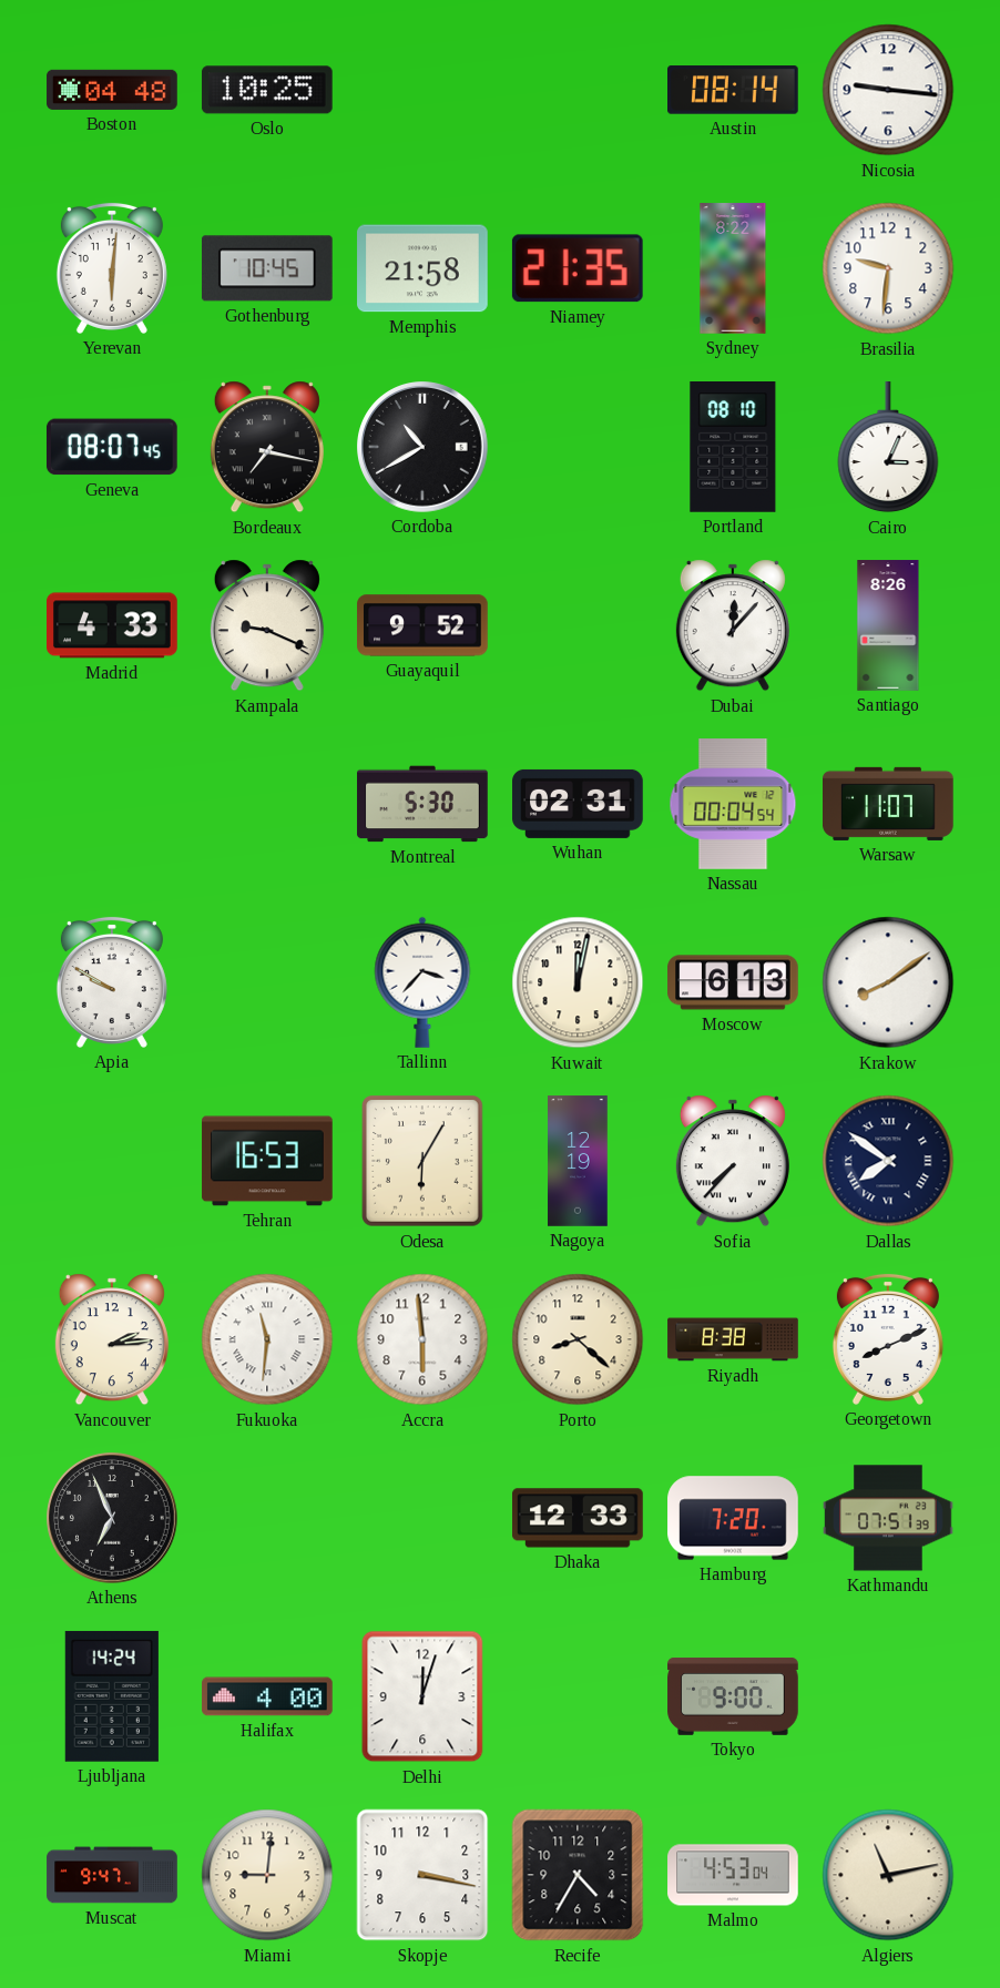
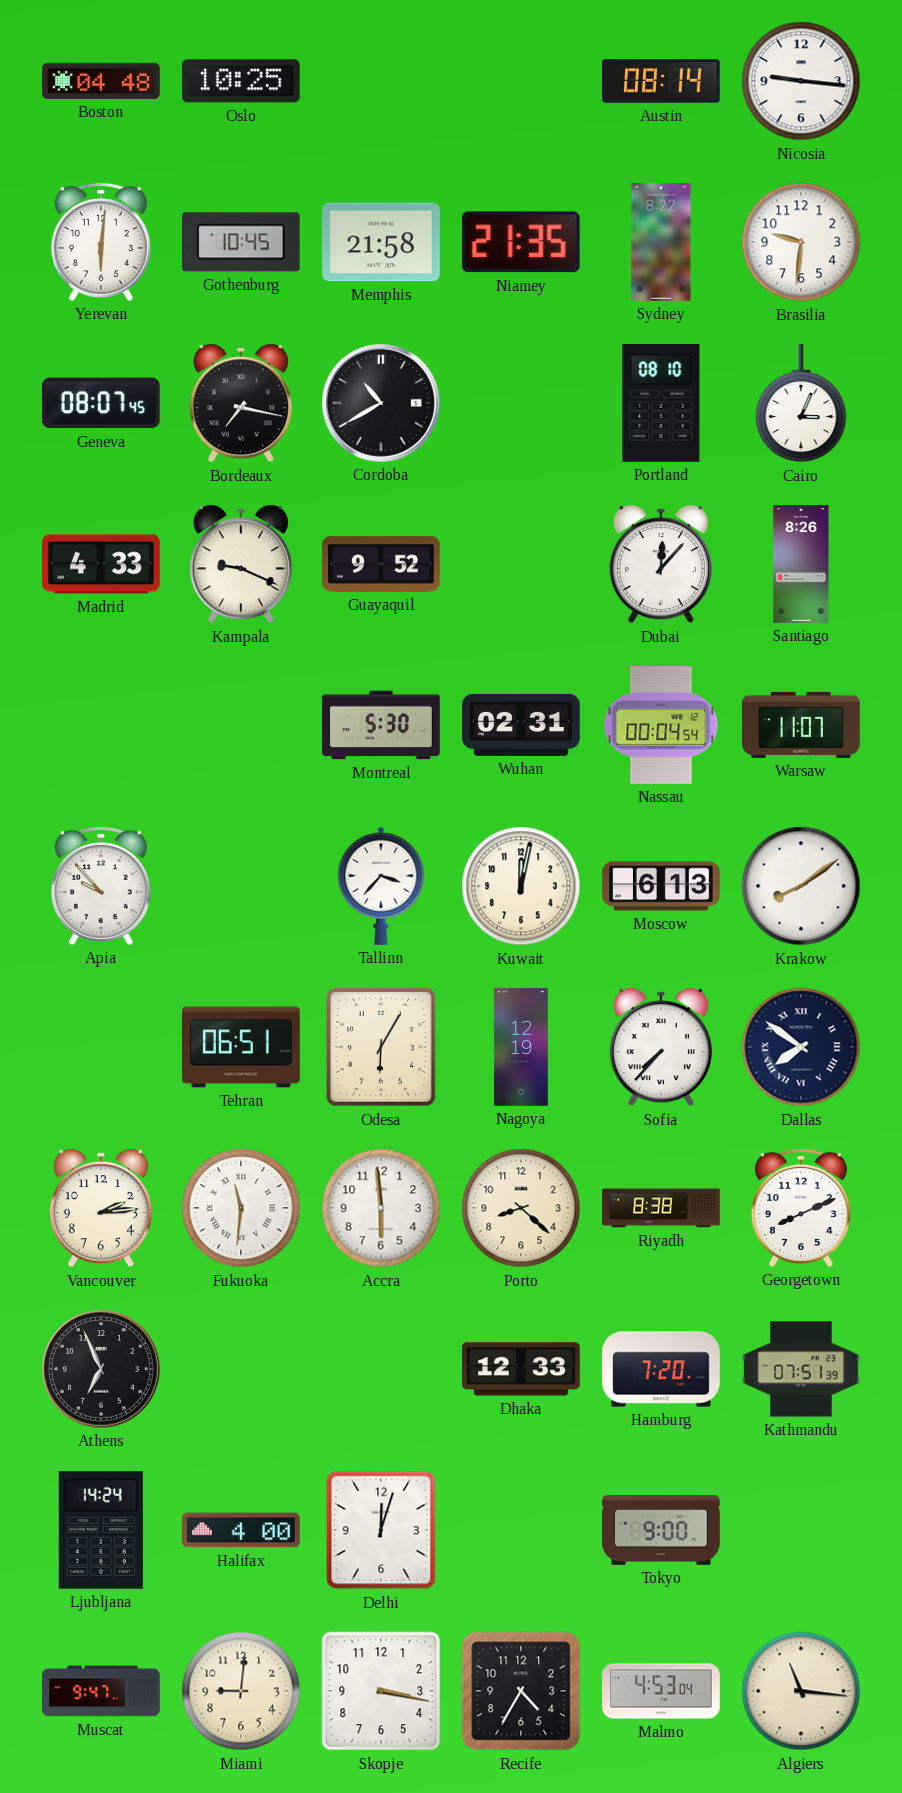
Apia: 9:50 -> 9:53
Tehran: 16:53 -> 06:51
Algiers: 11:13 -> 11:16
